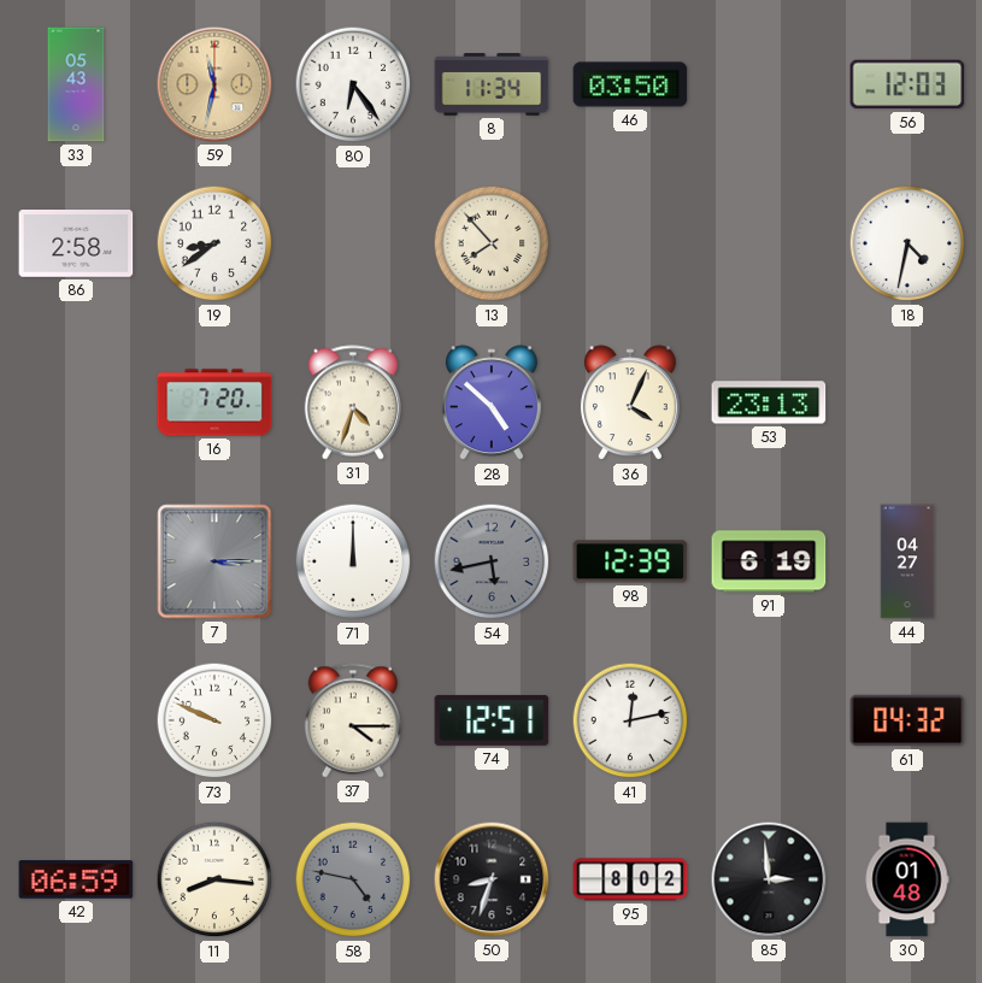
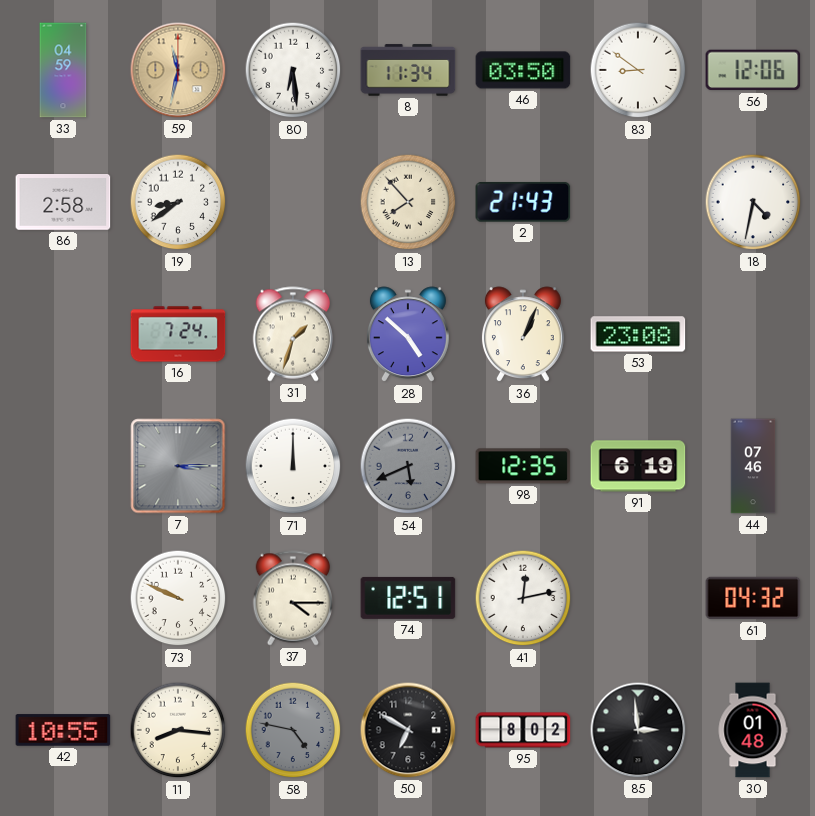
33: 05:43 -> 04:59
80: 6:24 -> 6:29
83: none -> 8:51
56: 12:03 -> 12:06
2: none -> 21:43
16: 7:20 -> 7:24
31: 4:33 -> 1:33
36: 4:04 -> 1:04
53: 23:13 -> 23:08
54: 5:43 -> 5:41
98: 12:39 -> 12:35
44: 04:27 -> 07:46
42: 06:59 -> 10:55
50: 8:33 -> 6:50
